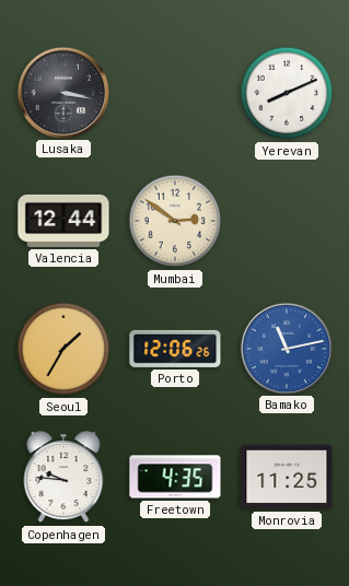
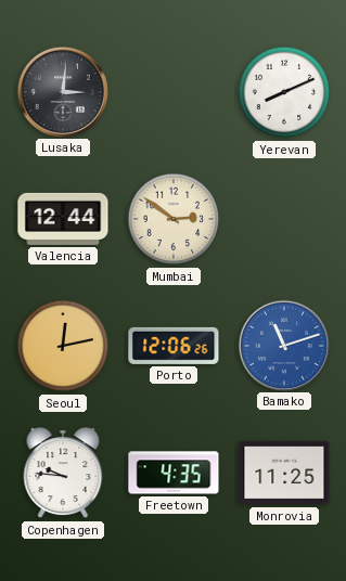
Lusaka: 3:17 -> 3:01
Seoul: 1:35 -> 12:13
Bamako: 11:13 -> 11:12
